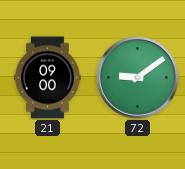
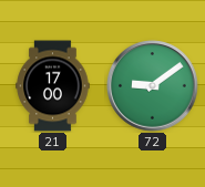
21: 09:00 -> 17:00
